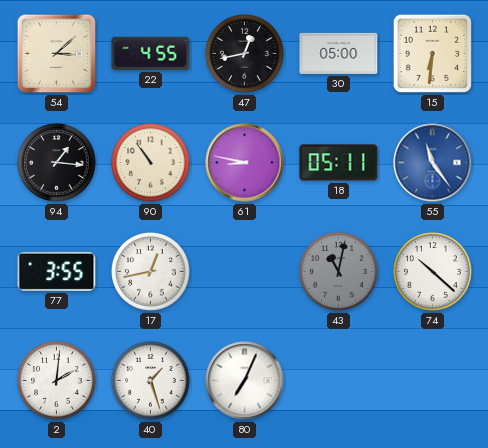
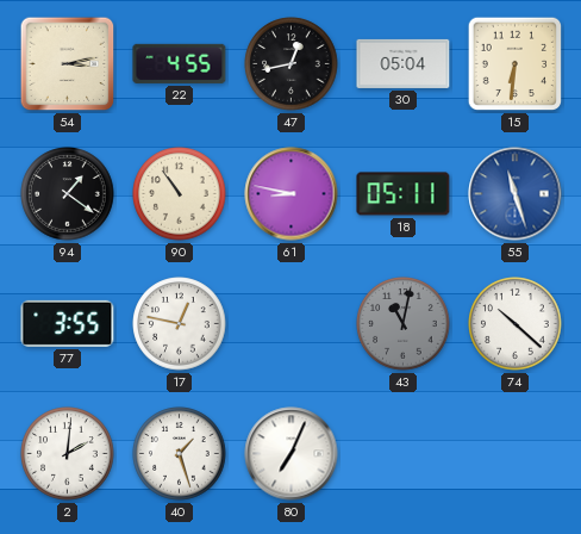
54: 3:08 -> 3:13
30: 05:00 -> 05:04
94: 1:16 -> 1:21
55: 11:24 -> 11:27
17: 12:43 -> 12:47
